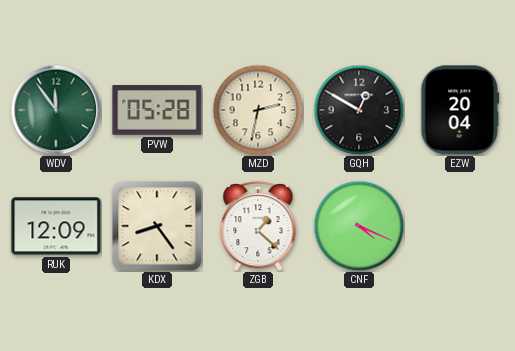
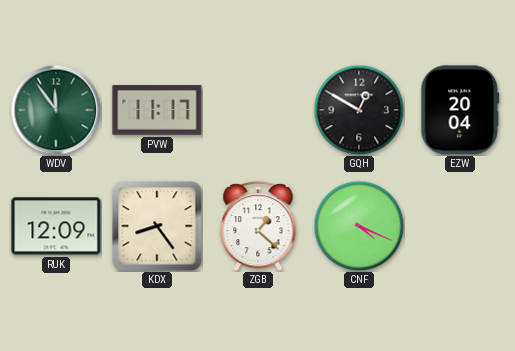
PVW: 05:28 -> 11:17
MZD: 2:32 -> none
